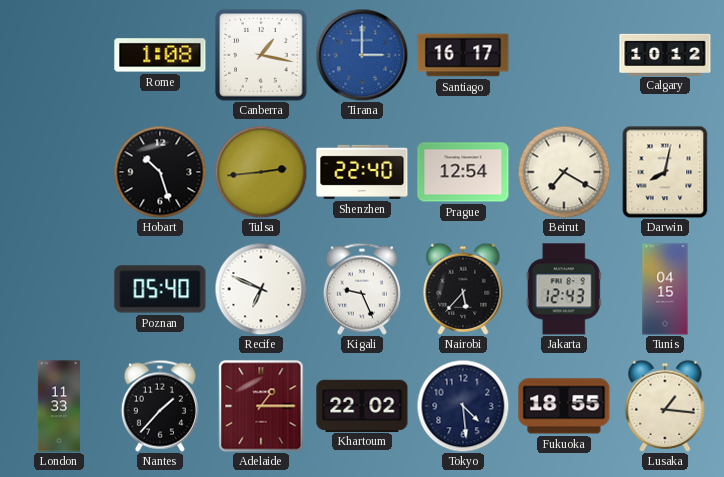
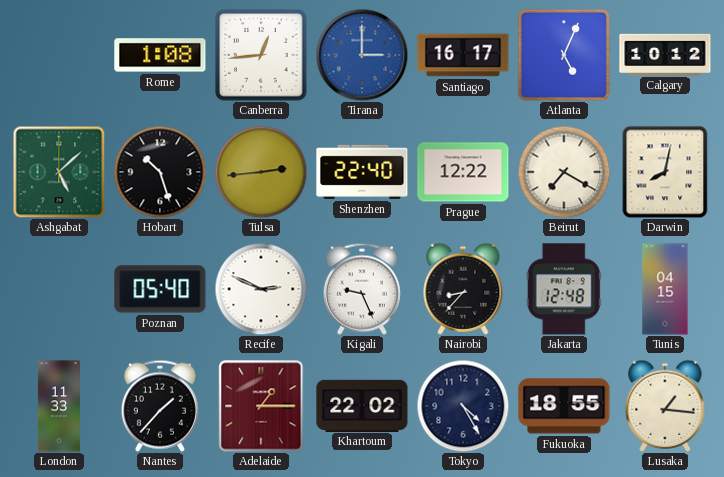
Canberra: 1:17 -> 12:44
Atlanta: none -> 5:04
Ashgabat: none -> 5:08
Prague: 12:54 -> 12:22
Recife: 6:49 -> 2:49
Nairobi: 5:37 -> 8:37
Jakarta: 12:43 -> 12:48
Tokyo: 4:29 -> 4:25
